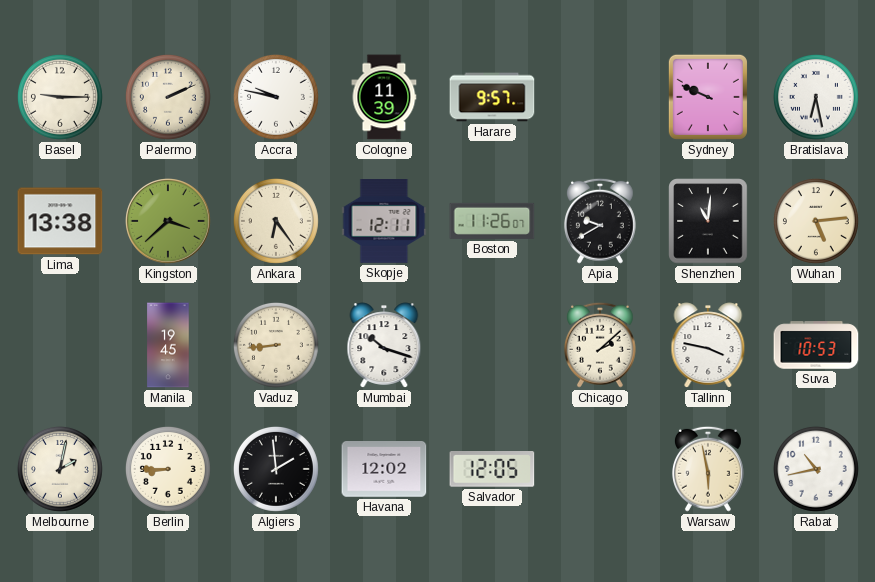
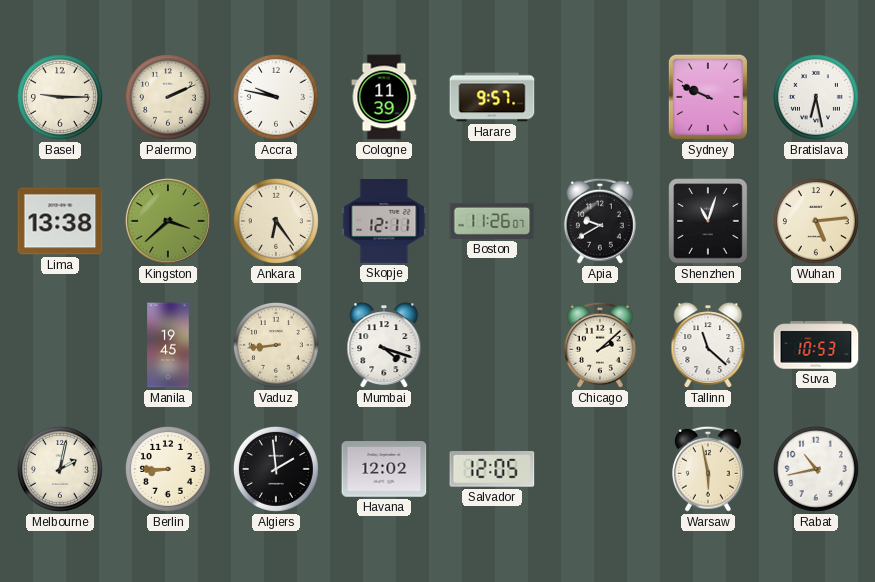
Shenzhen: 11:01 -> 11:03
Mumbai: 10:18 -> 4:18
Tallinn: 3:47 -> 11:22
